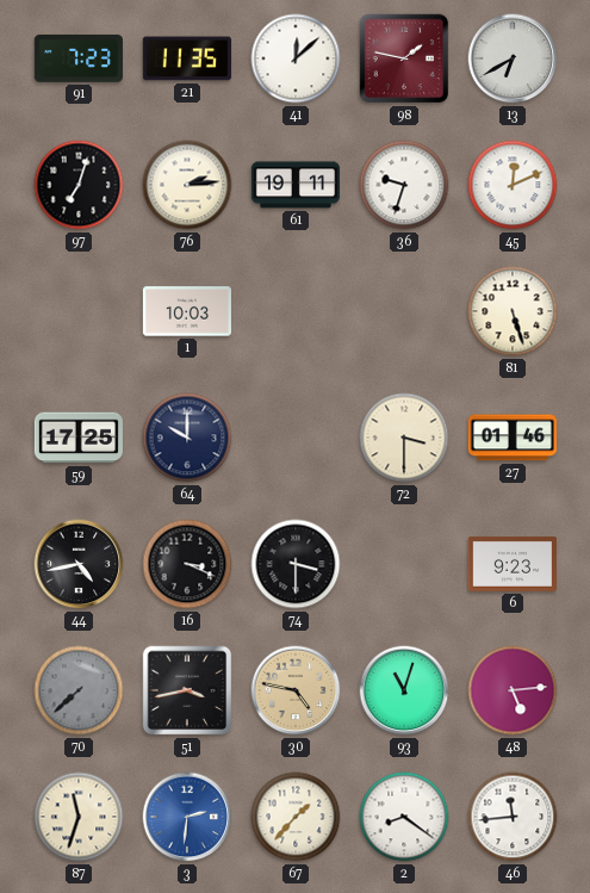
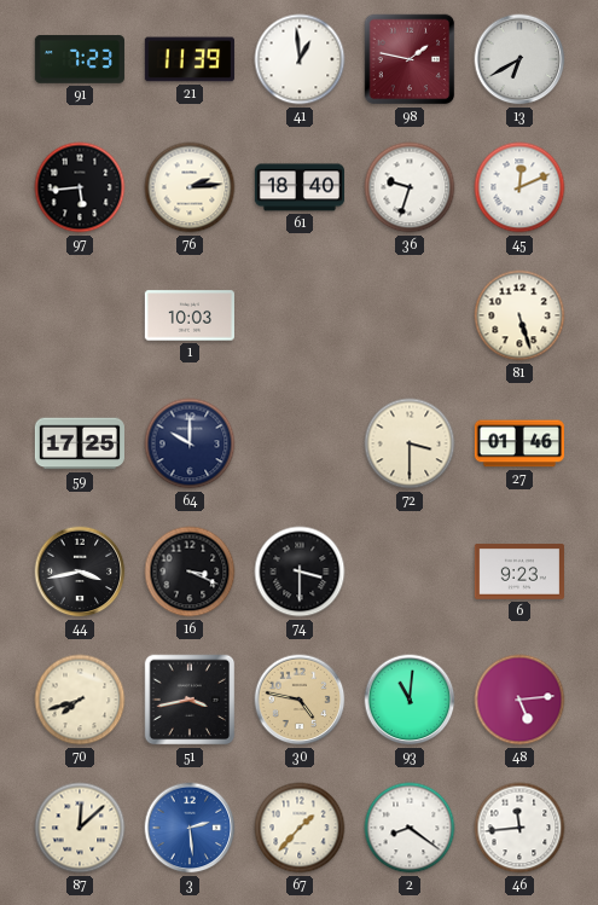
21: 11:35 -> 11:39
41: 12:08 -> 12:59
97: 7:03 -> 5:44
61: 19:11 -> 18:40
44: 4:43 -> 3:43
70: 7:38 -> 7:42
70 dial: grey -> cream
93: 11:03 -> 11:01
87: 11:33 -> 12:08
3: 2:31 -> 2:29
